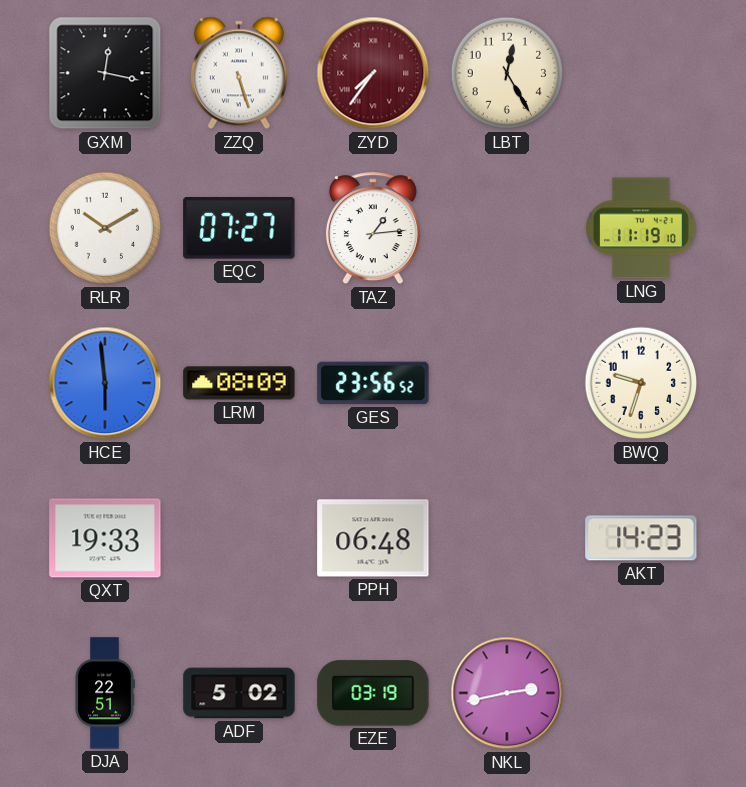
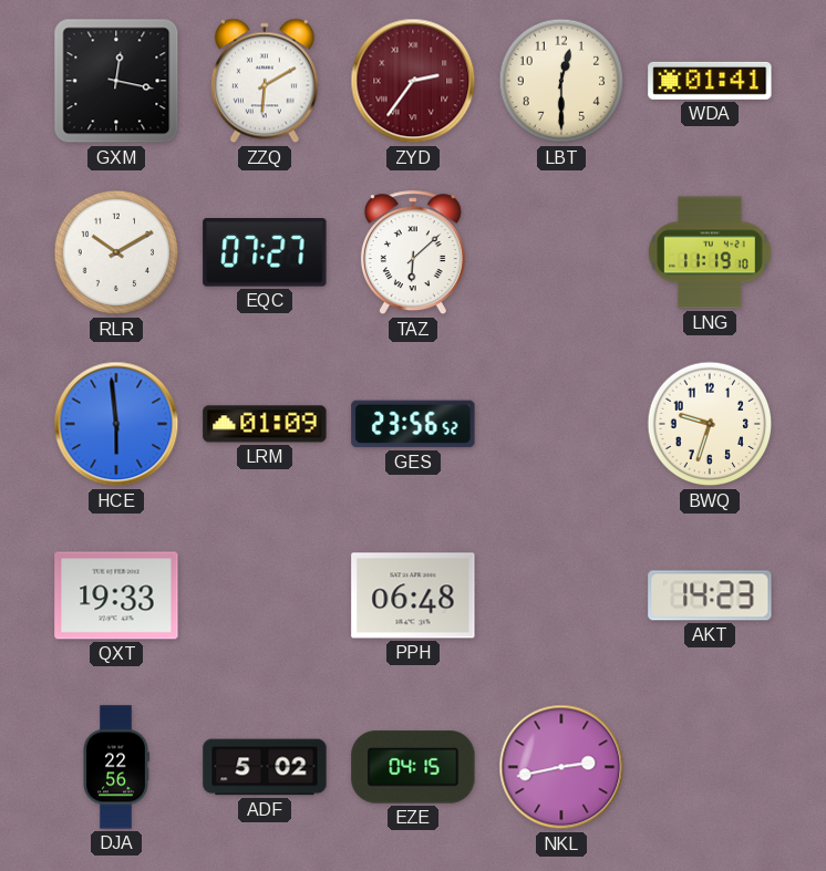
ZZQ: 5:27 -> 6:10
ZYD: 7:36 -> 2:36
LBT: 12:25 -> 12:30
WDA: none -> 01:41
TAZ: 1:14 -> 6:08
LRM: 08:09 -> 01:09
DJA: 22:51 -> 22:56
EZE: 03:19 -> 04:15
